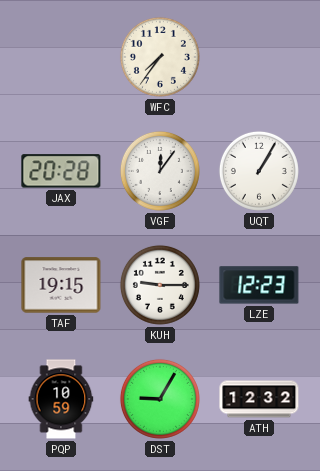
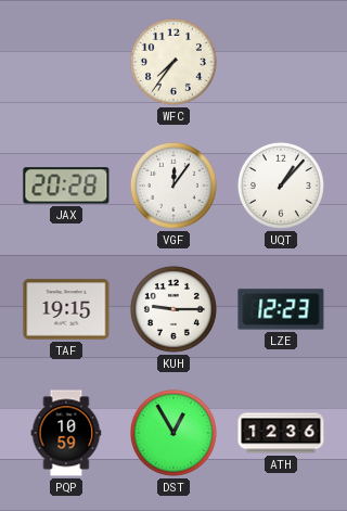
UQT: 1:05 -> 1:07
DST: 9:05 -> 12:55
ATH: 12:32 -> 12:36
